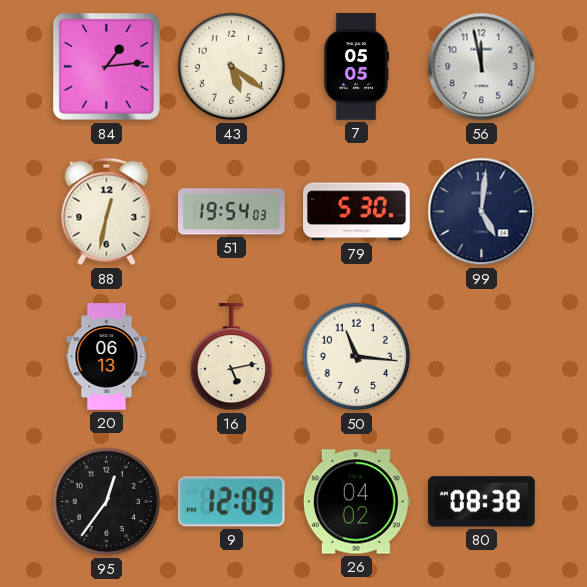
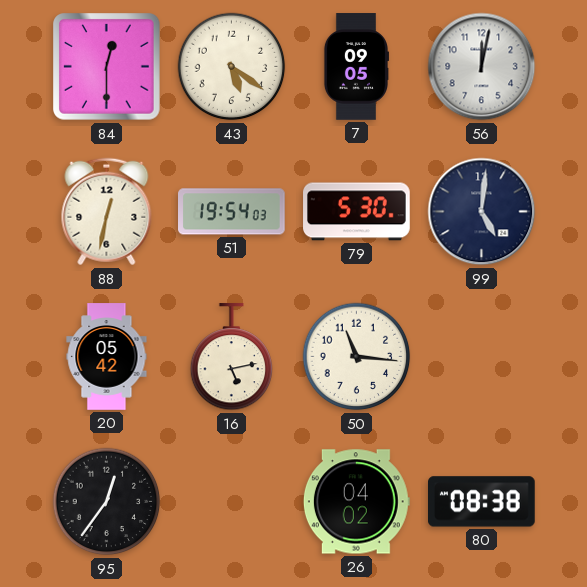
84: 1:14 -> 12:30
7: 05:05 -> 09:05
56: 11:58 -> 12:02
20: 06:13 -> 05:42
9: 12:09 -> none
